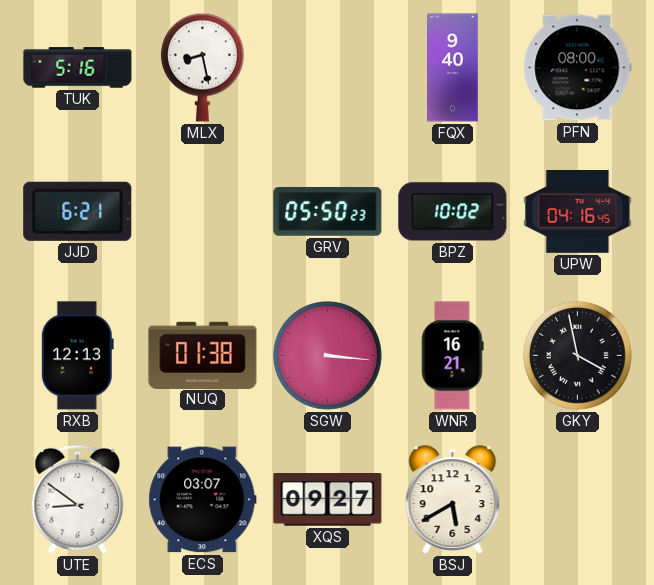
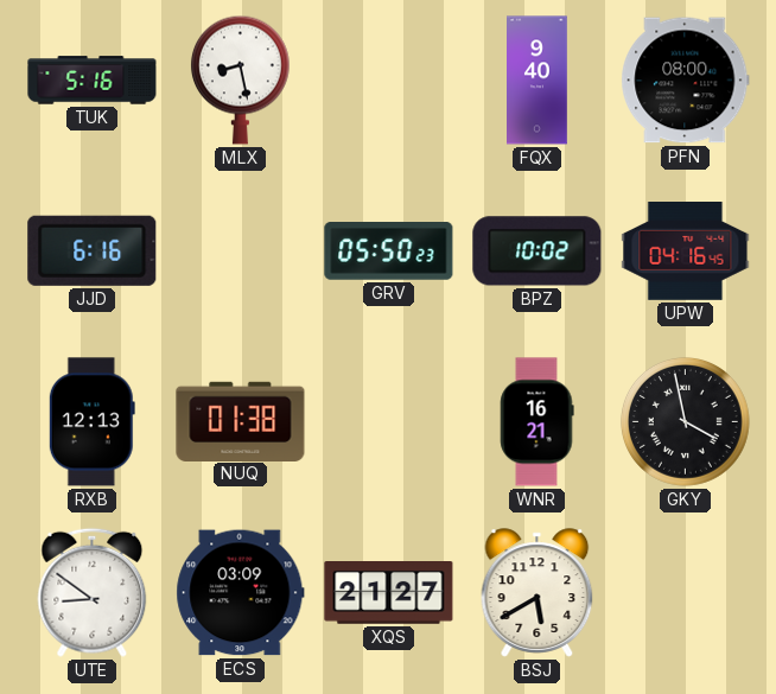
JJD: 6:21 -> 6:16
SGW: 3:16 -> none
ECS: 03:07 -> 03:09
XQS: 09:27 -> 21:27
